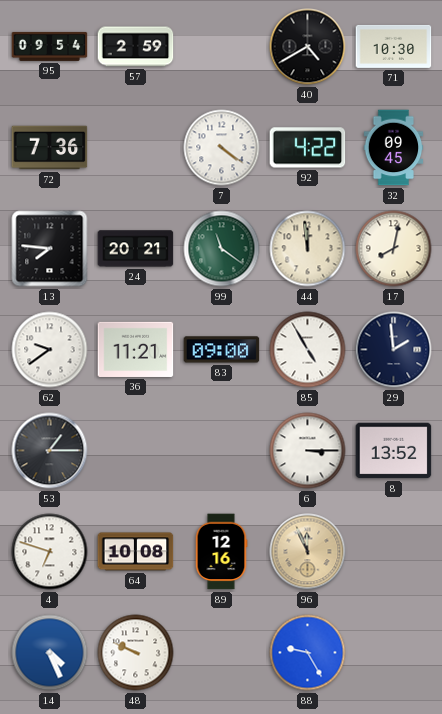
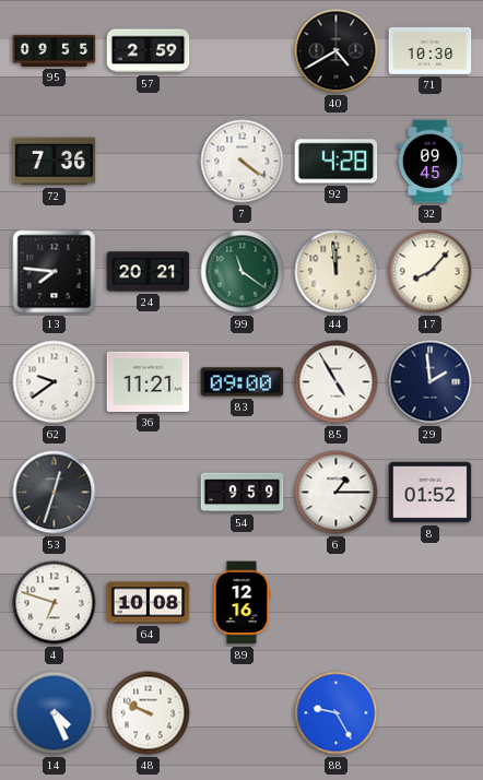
95: 09:54 -> 09:55
92: 4:22 -> 4:28
17: 8:02 -> 8:07
53: 1:15 -> 12:33
54: none -> 9:59
6: 3:15 -> 1:15
8: 13:52 -> 01:52
96: 11:56 -> none
